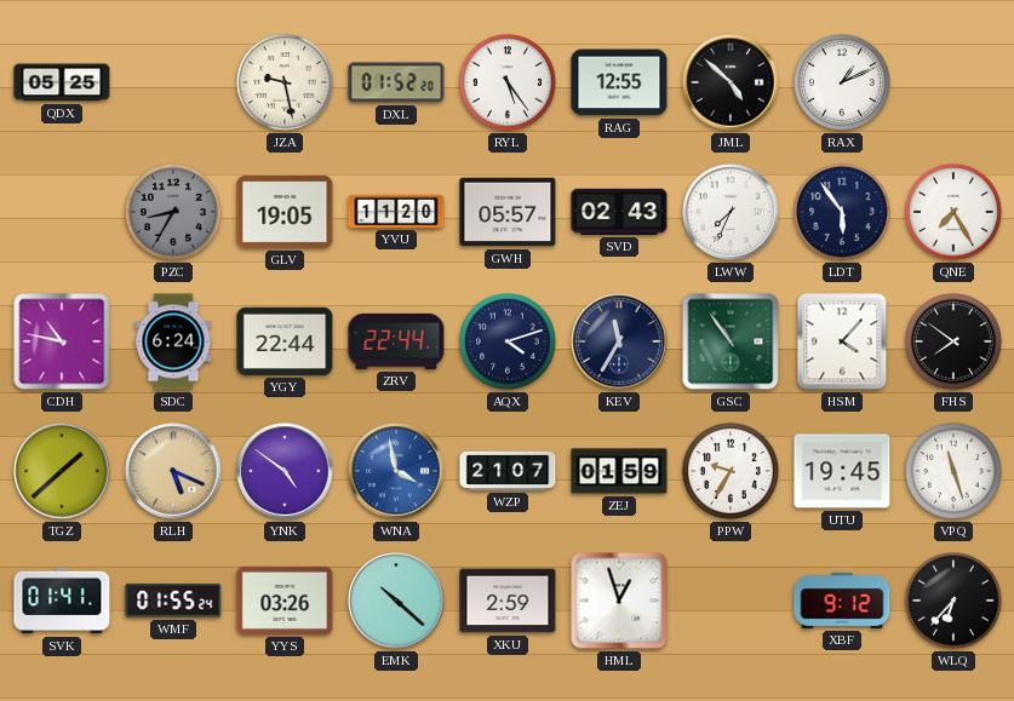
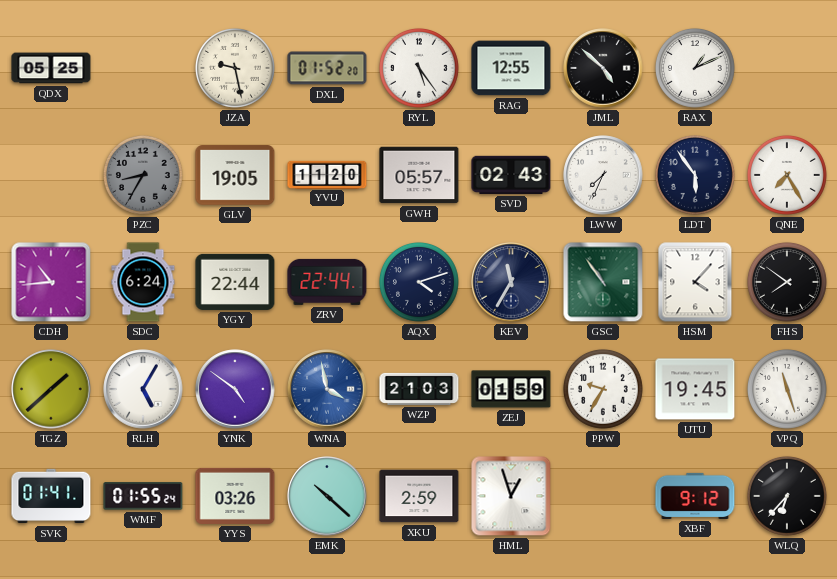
CDH: 10:47 -> 10:44
RLH: 5:19 -> 5:05
RLH dial: champagne -> white
WZP: 21:07 -> 21:03
